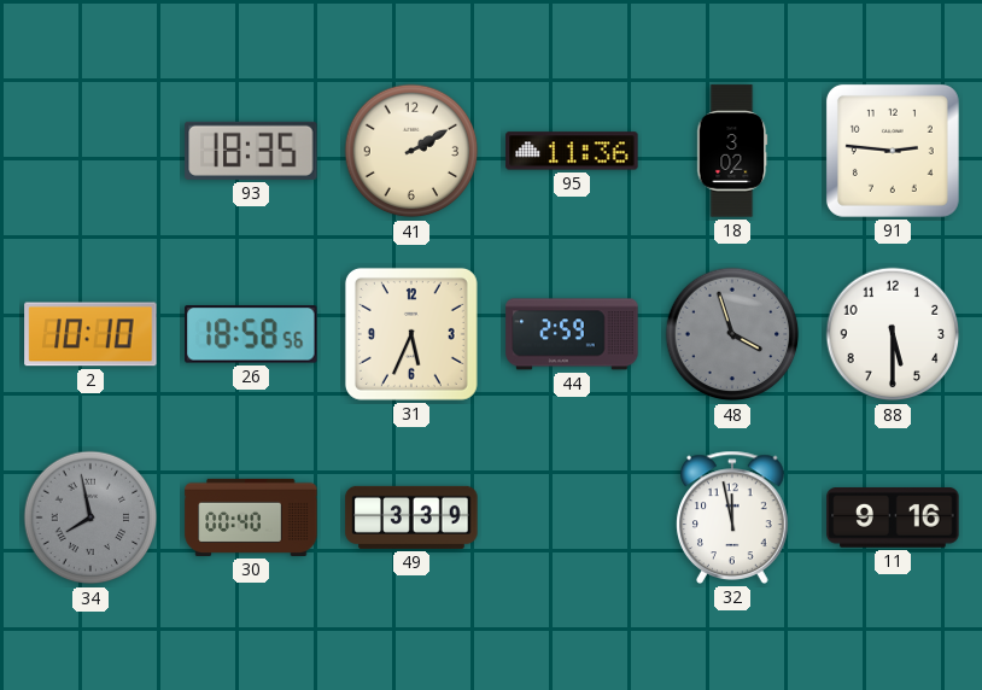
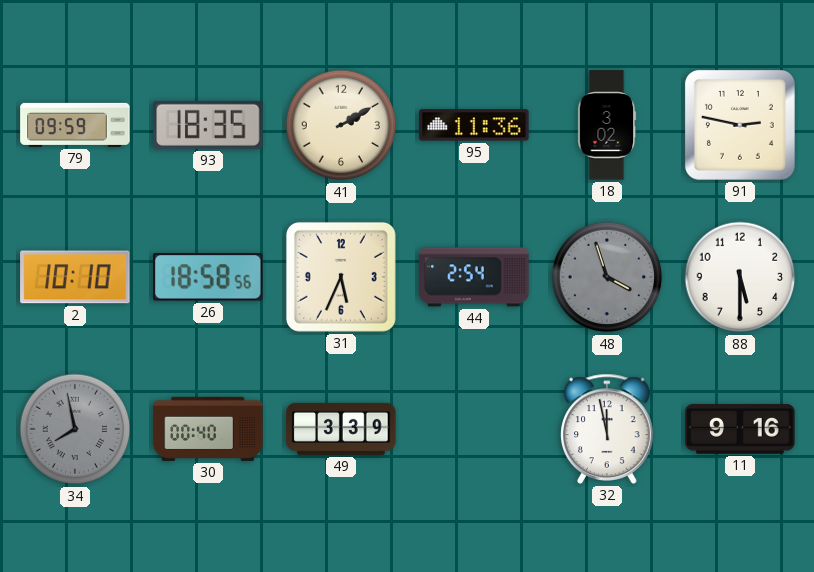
79: none -> 09:59
91: 2:46 -> 2:47
44: 2:59 -> 2:54
